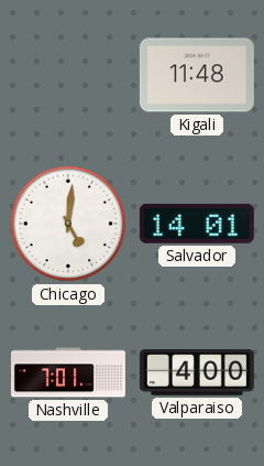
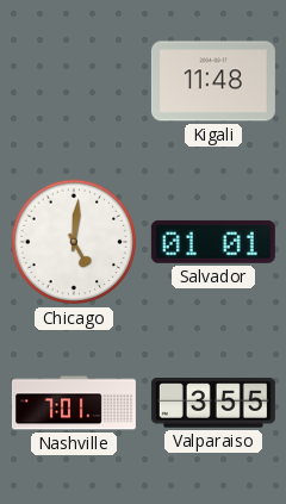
Salvador: 14:01 -> 01:01
Valparaiso: 4:00 -> 3:55
